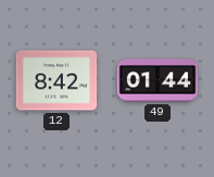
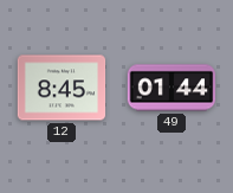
12: 8:42 -> 8:45
